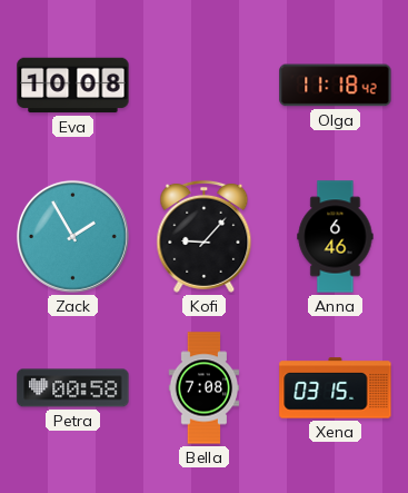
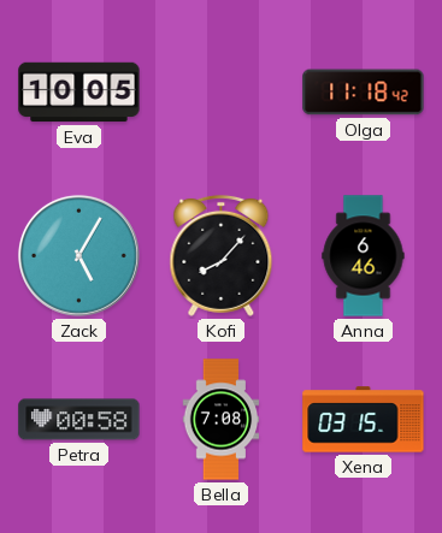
Eva: 10:08 -> 10:05
Zack: 1:55 -> 5:05
Kofi: 9:07 -> 8:07
